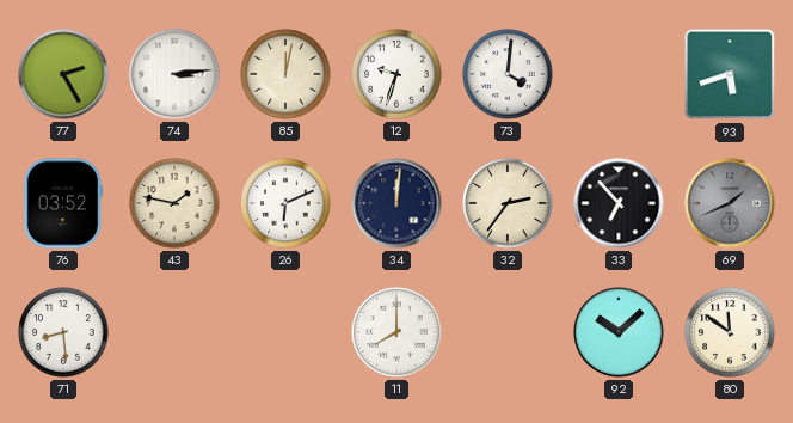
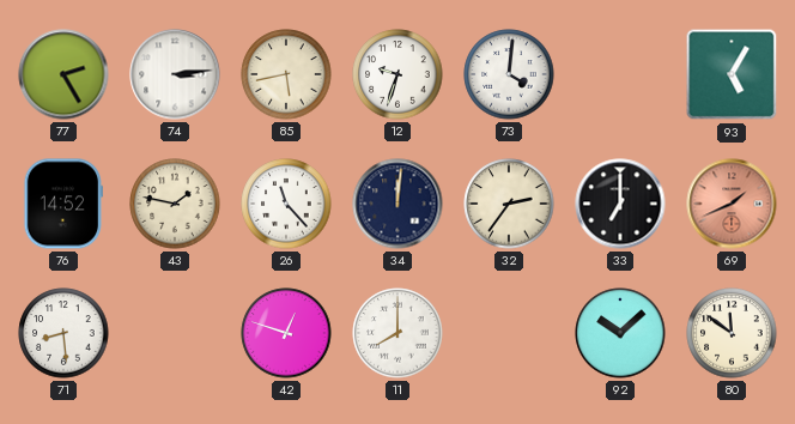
85: 12:02 -> 5:43
93: 5:42 -> 5:05
76: 03:52 -> 14:52
26: 6:11 -> 11:23
33: 6:53 -> 7:00
69 dial: grey -> salmon
42: none -> 12:48
